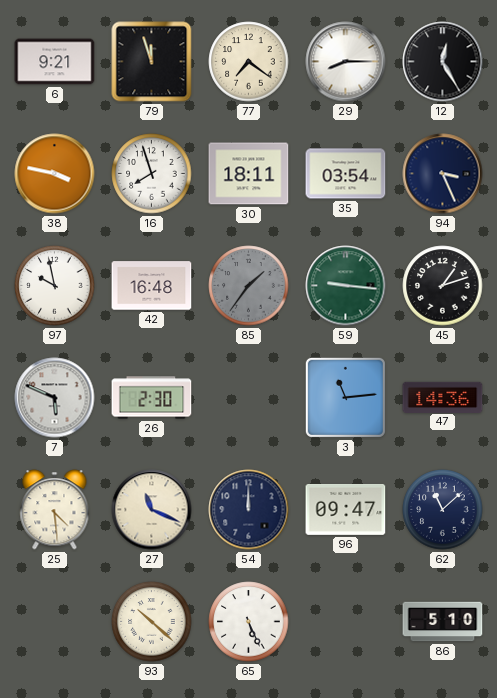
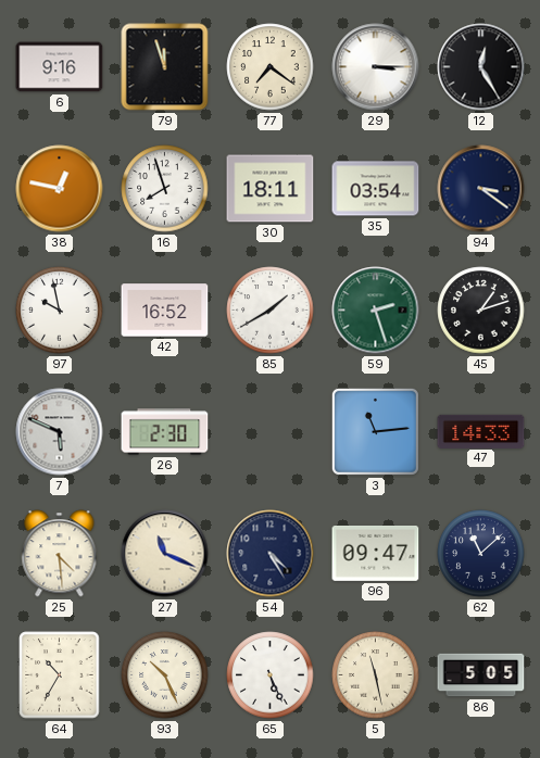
6: 9:21 -> 9:16
29: 8:15 -> 3:15
38: 3:47 -> 12:47
94: 3:26 -> 3:21
42: 16:48 -> 16:52
85: 1:36 -> 1:40
85 dial: grey -> white
59: 9:16 -> 2:27
47: 14:36 -> 14:33
54: 12:00 -> 4:25
64: none -> 10:35
93: 10:22 -> 10:26
5: none -> 11:28
86: 5:10 -> 5:05
